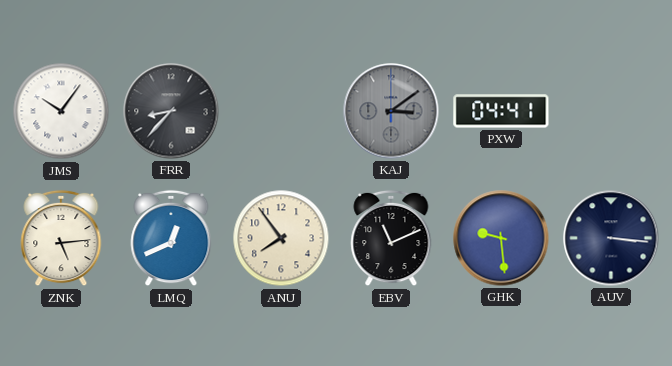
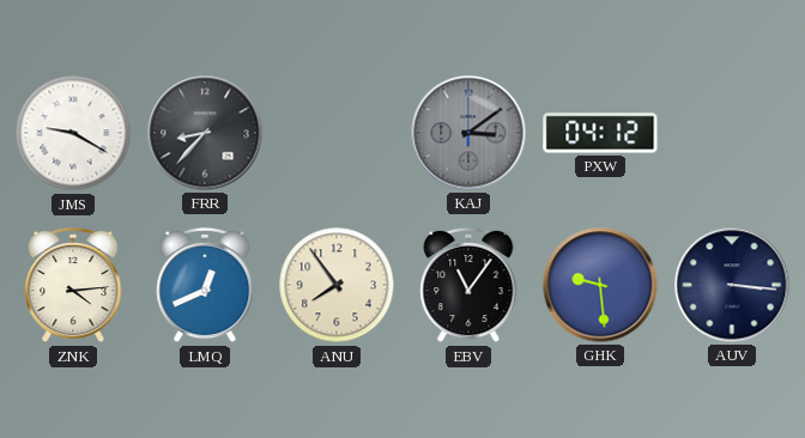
JMS: 10:06 -> 9:20
PXW: 04:41 -> 04:12
ZNK: 5:14 -> 4:14
EBV: 11:11 -> 11:06
